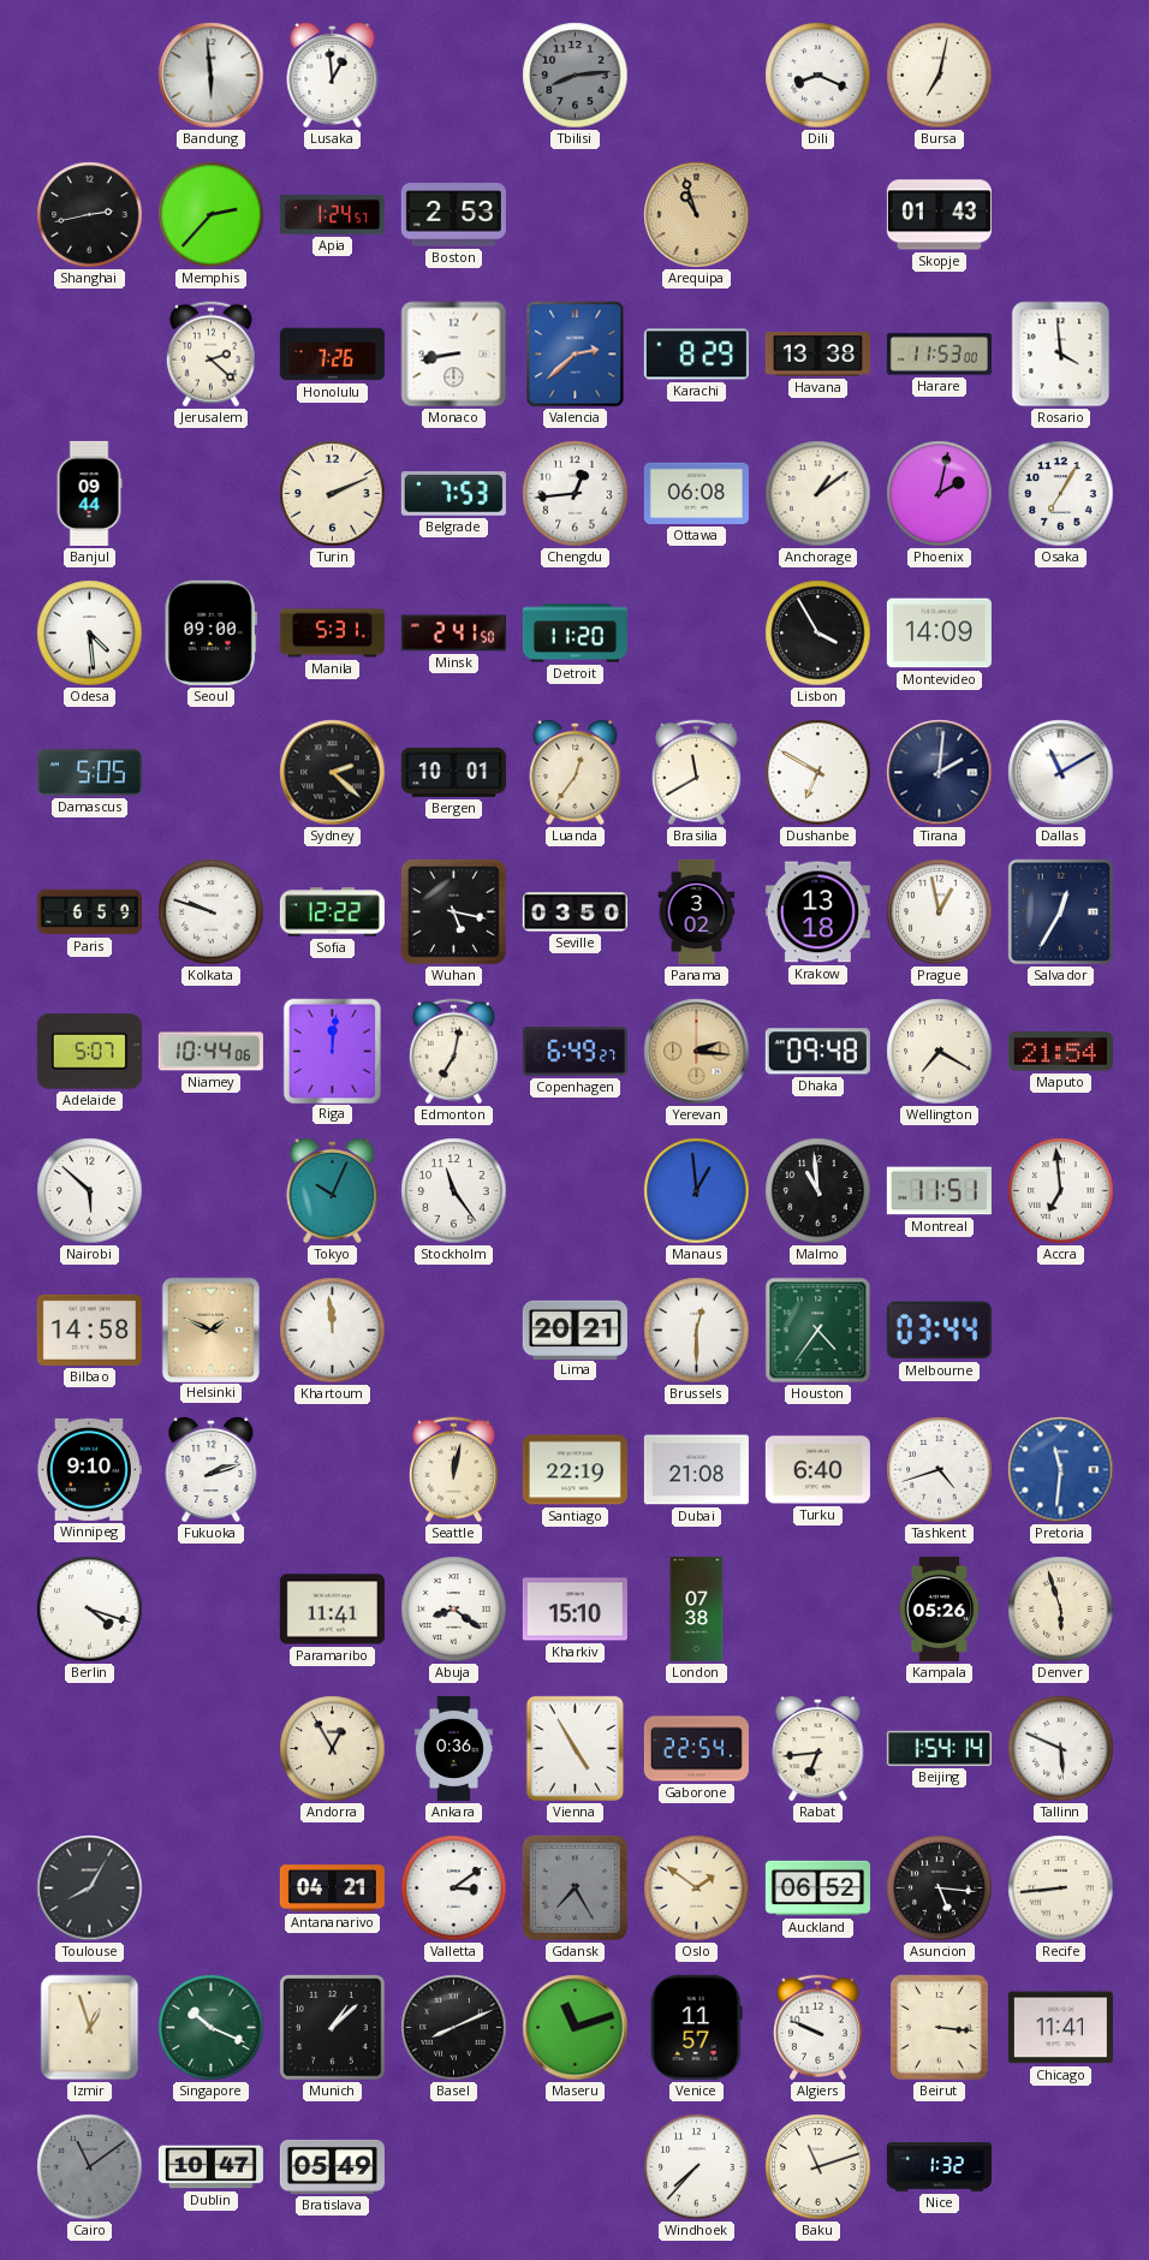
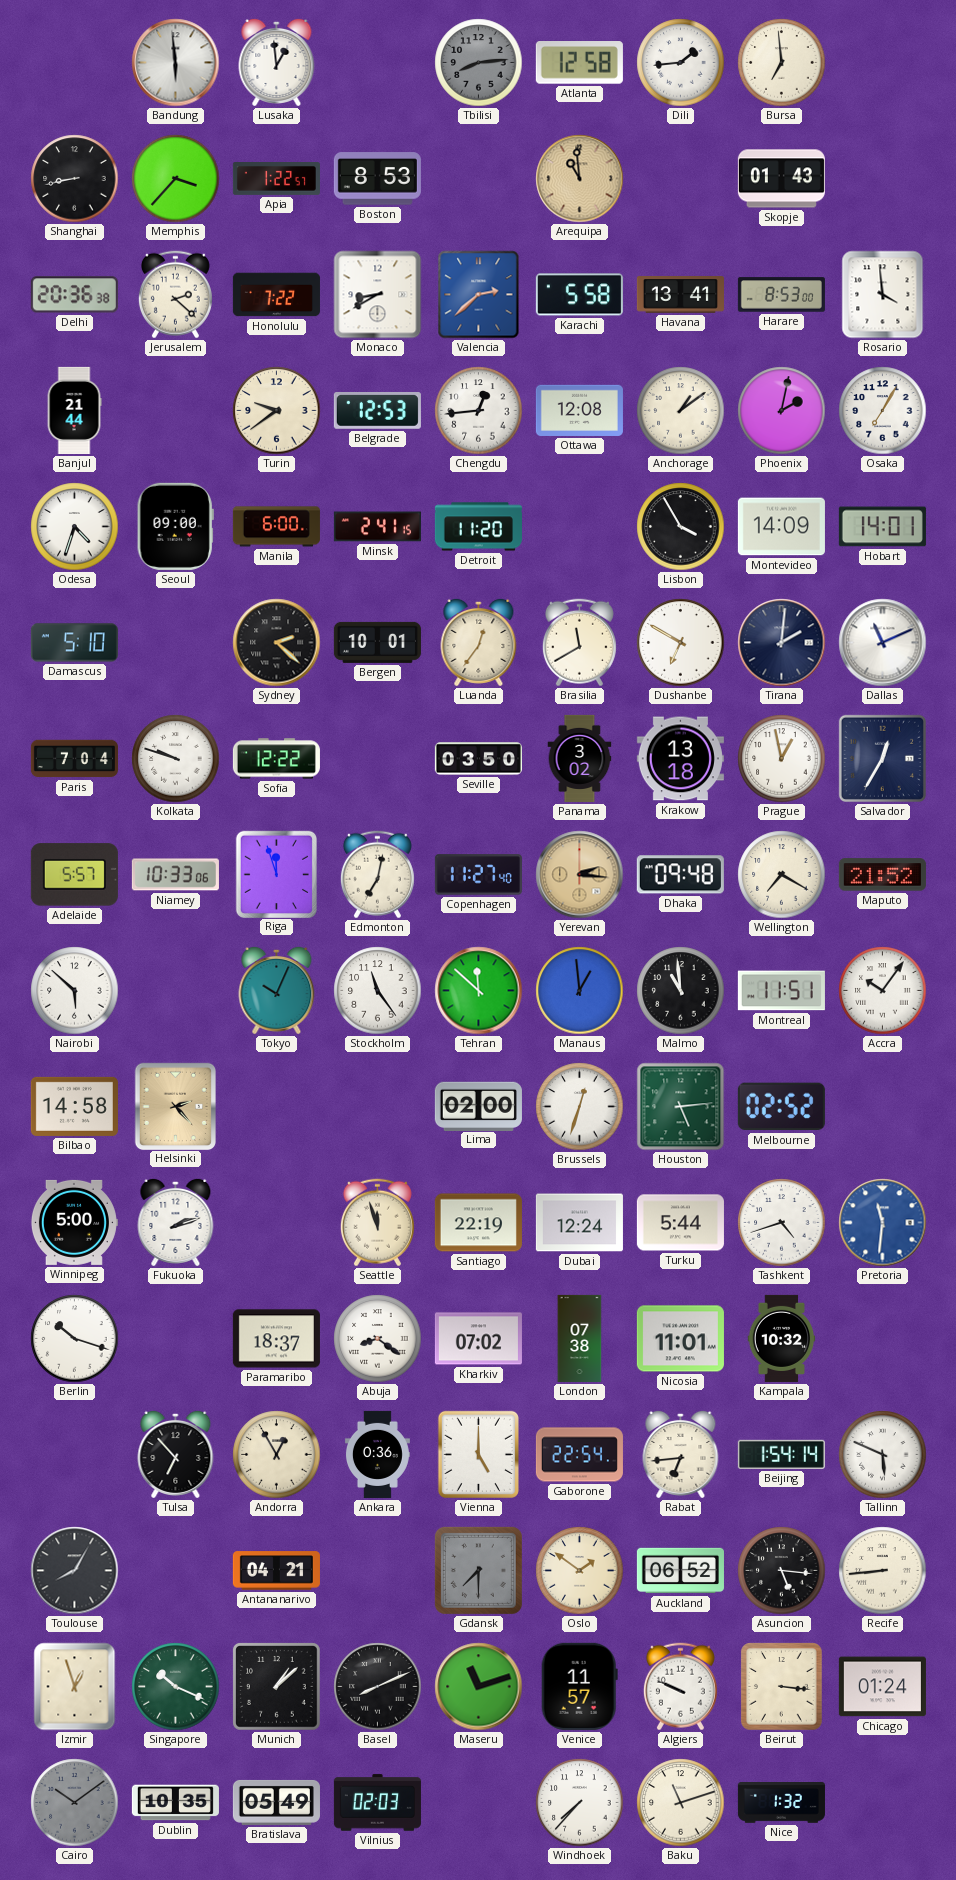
Atlanta: none -> 12:58
Dili: 8:19 -> 1:44
Bursa: 7:02 -> 6:59
Shanghai: 2:43 -> 8:43
Memphis: 2:37 -> 3:37
Apia: 1:24 -> 1:22
Boston: 2:53 -> 8:53
Arequipa: 10:57 -> 10:59
Delhi: none -> 20:36
Honolulu: 7:26 -> 7:22
Monaco: 8:43 -> 8:40
Karachi: 8:29 -> 5:58
Havana: 13:38 -> 13:41
Harare: 11:53 -> 8:53
Banjul: 09:44 -> 21:44
Turin: 2:11 -> 9:39
Belgrade: 7:53 -> 12:53
Ottawa: 06:08 -> 12:08
Odesa: 4:29 -> 4:33
Manila: 5:31 -> 6:00
Minsk: 2:41:50 -> 2:41:15
Hobart: none -> 14:01
Damascus: 5:05 -> 5:10
Dallas: 11:10 -> 11:11
Paris: 6:59 -> 7:04
Wuhan: 5:17 -> none
Adelaide: 5:07 -> 5:57
Niamey: 10:44 -> 10:33
Riga: 12:01 -> 11:57
Copenhagen: 6:49 -> 11:27
Maputo: 21:54 -> 21:52
Tehran: none -> 11:52
Accra: 6:59 -> 10:06
Helsinki: 1:49 -> 2:23
Khartoum: 11:59 -> none
Lima: 20:21 -> 02:00
Brussels: 12:30 -> 12:33
Houston: 4:36 -> 5:14
Melbourne: 03:44 -> 02:52
Winnipeg: 9:10 -> 5:00
Seattle: 12:02 -> 11:57
Dubai: 21:08 -> 12:24
Turku: 6:40 -> 5:44
Berlin: 4:18 -> 10:18
Paramaribo: 11:41 -> 18:37
Kharkiv: 15:10 -> 07:02
Nicosia: none -> 11:01
Kampala: 05:26 -> 10:32
Denver: 5:57 -> none
Tulsa: none -> 6:53
Vienna: 4:55 -> 5:00
Valletta: 3:09 -> none
Gdansk: 7:25 -> 7:30
Chicago: 11:41 -> 01:24
Cairo: 11:09 -> 10:09
Dublin: 10:47 -> 10:35
Vilnius: none -> 02:03
